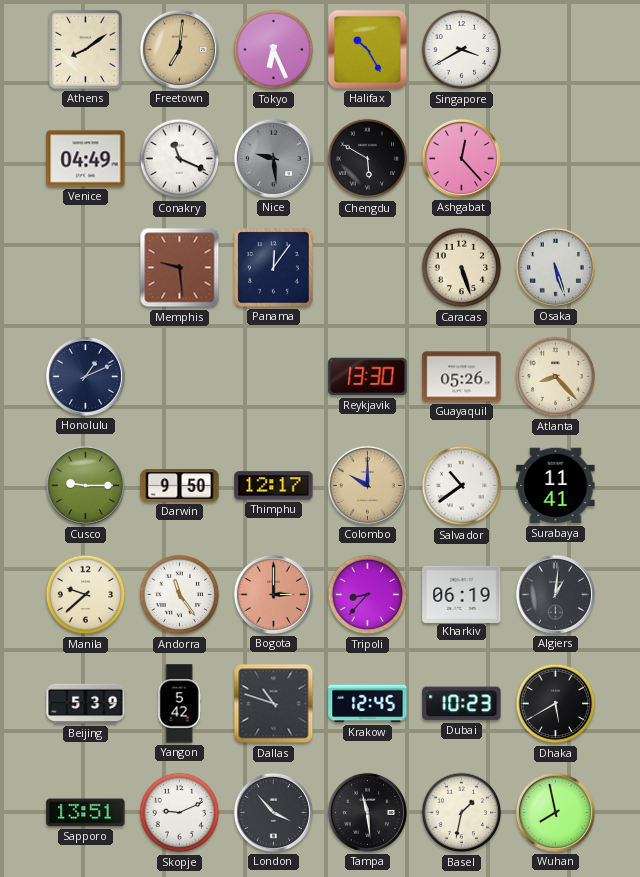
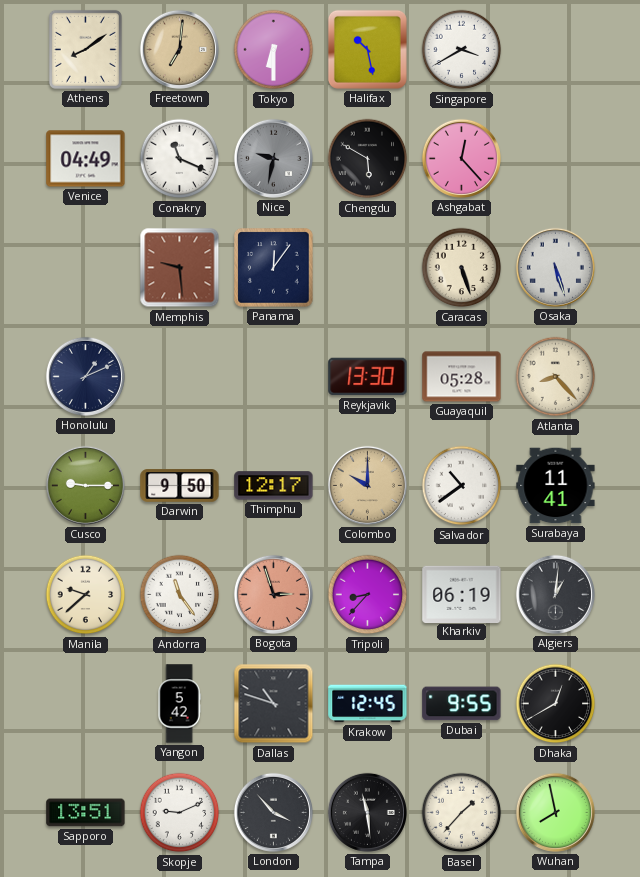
Tokyo: 6:26 -> 6:30
Halifax: 10:25 -> 10:28
Nice: 9:29 -> 9:32
Guayaquil: 05:26 -> 05:28
Bogota: 3:00 -> 2:57
Beijing: 5:39 -> none
Dubai: 10:23 -> 9:55
Dhaka: 5:40 -> 12:40
Basel: 1:32 -> 1:37
